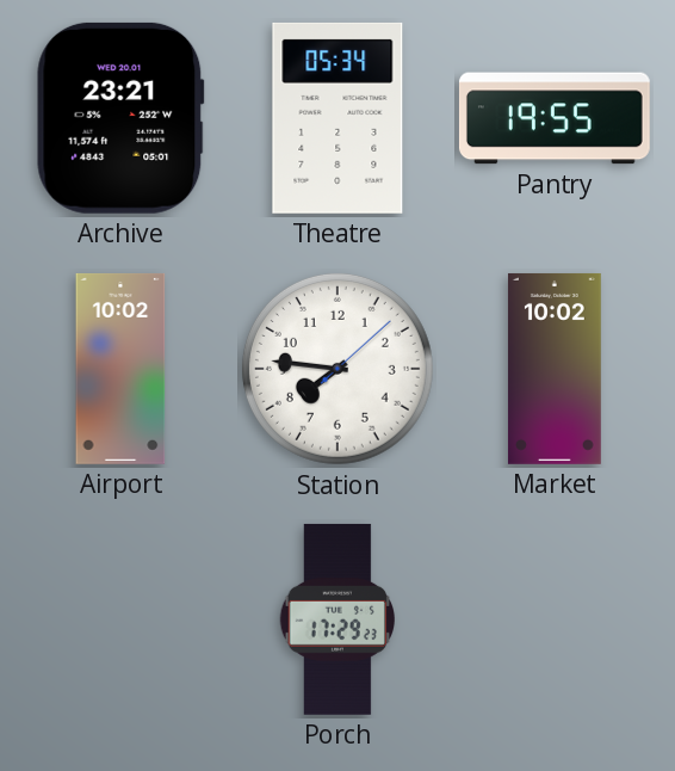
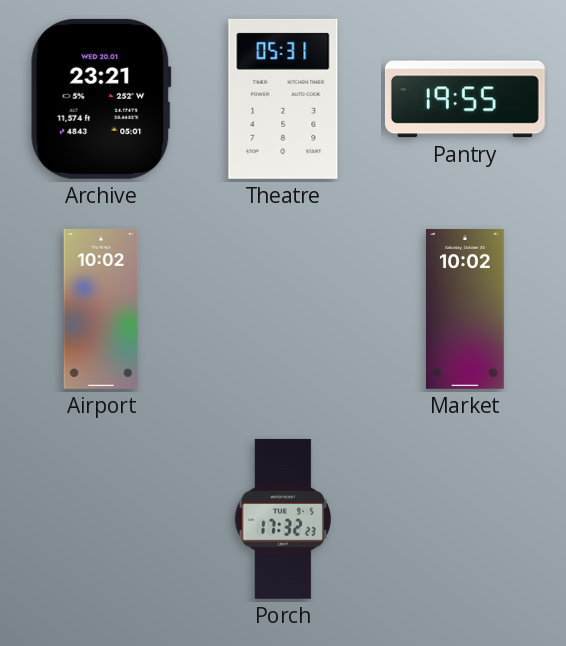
Theatre: 05:34 -> 05:31
Station: 7:46 -> none
Porch: 17:29 -> 17:32
